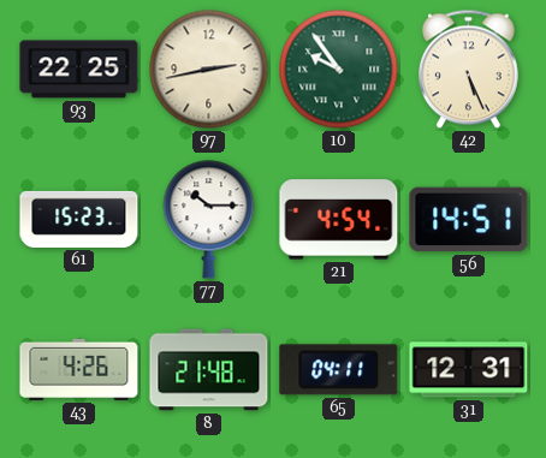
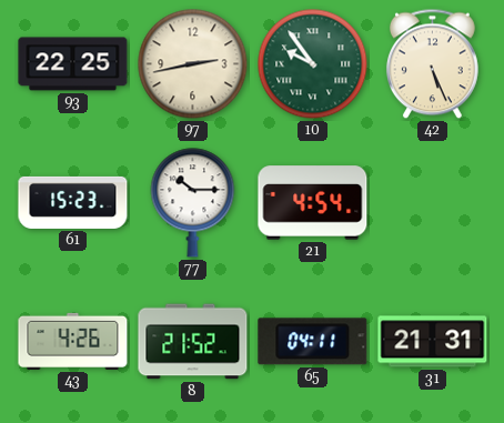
56: 14:51 -> none
8: 21:48 -> 21:52
31: 12:31 -> 21:31
